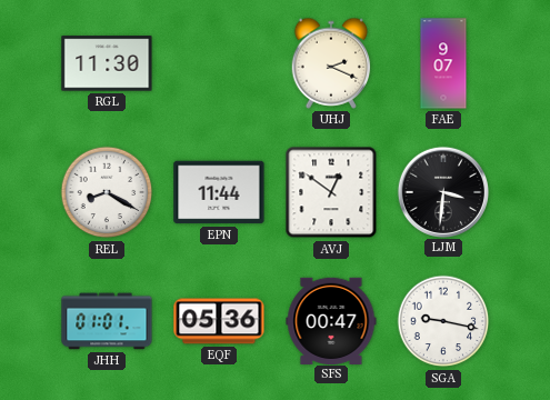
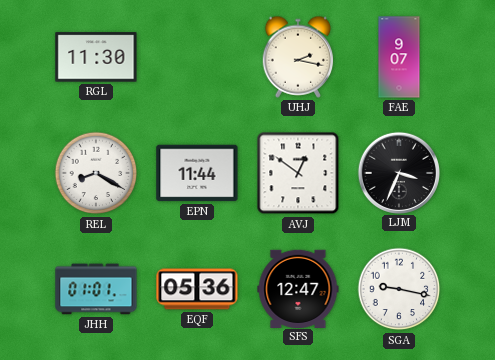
UHJ: 2:19 -> 2:17
LJM: 3:31 -> 3:34
SFS: 00:47 -> 12:47
